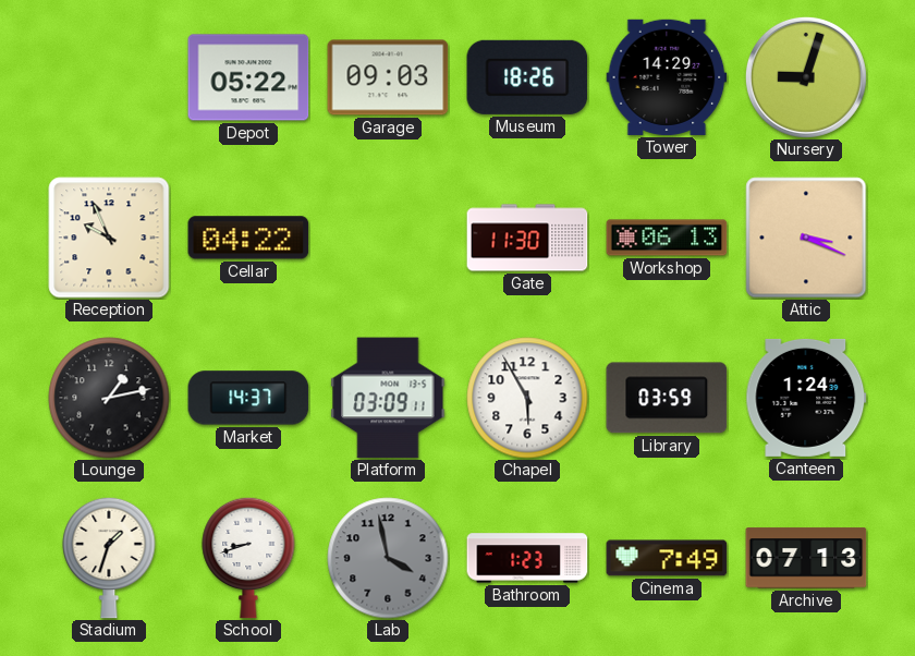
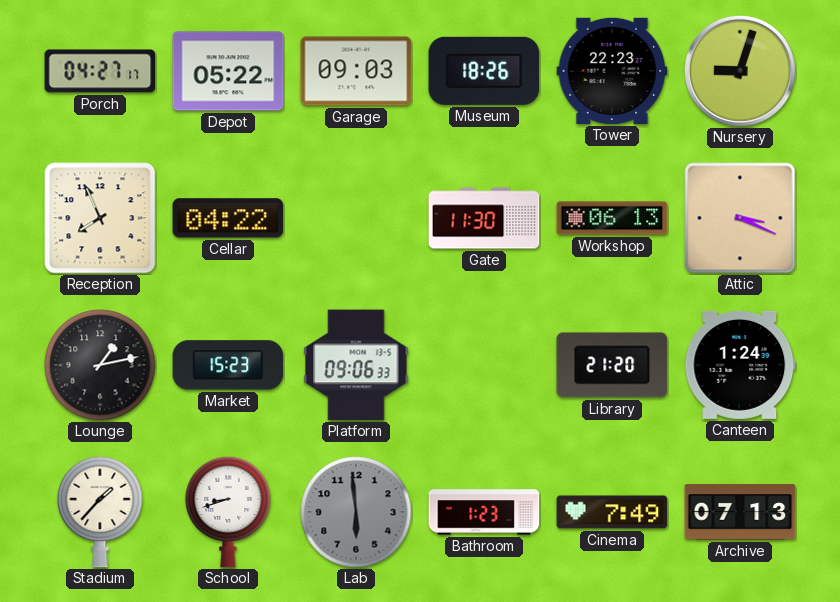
Porch: none -> 04:27
Tower: 14:29 -> 22:23
Reception: 9:56 -> 7:56
Market: 14:37 -> 15:23
Platform: 03:09 -> 09:06
Chapel: 5:55 -> none
Library: 03:59 -> 21:20
Stadium: 1:33 -> 1:37
Lab: 3:58 -> 5:59
